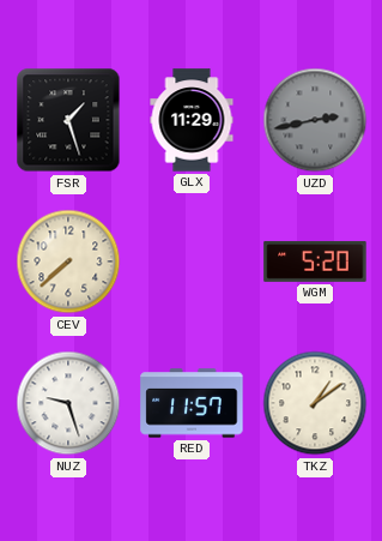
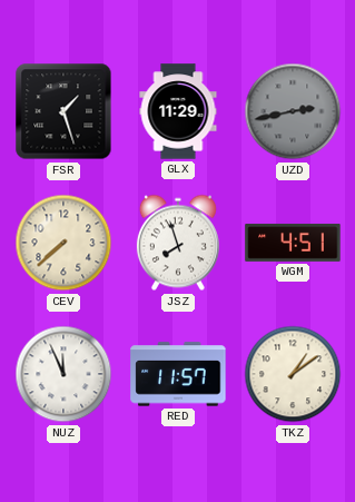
JSZ: none -> 7:57
WGM: 5:20 -> 4:51
NUZ: 9:27 -> 11:56
